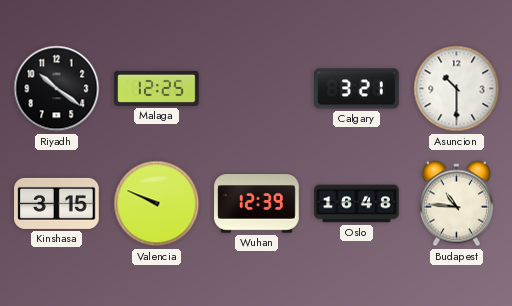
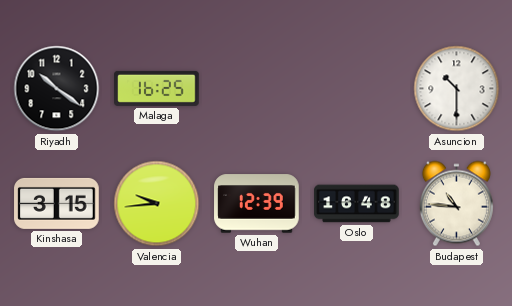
Malaga: 12:25 -> 16:25
Calgary: 3:21 -> none
Valencia: 9:49 -> 9:44
